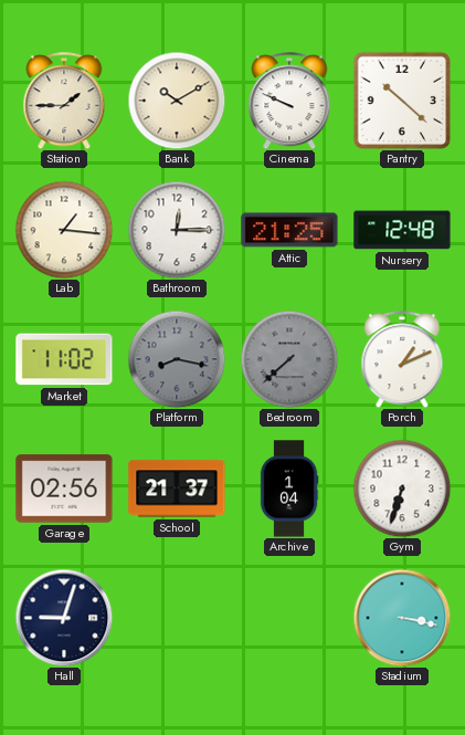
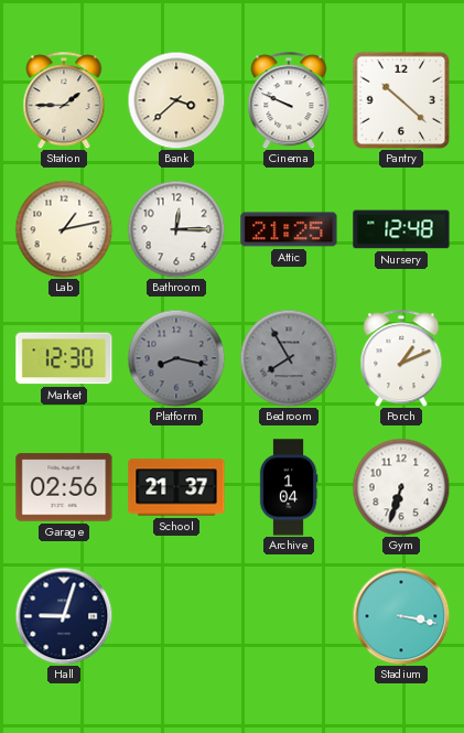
Bank: 10:10 -> 3:38
Lab: 1:16 -> 1:13
Market: 11:02 -> 12:30
Bedroom: 7:38 -> 7:55
